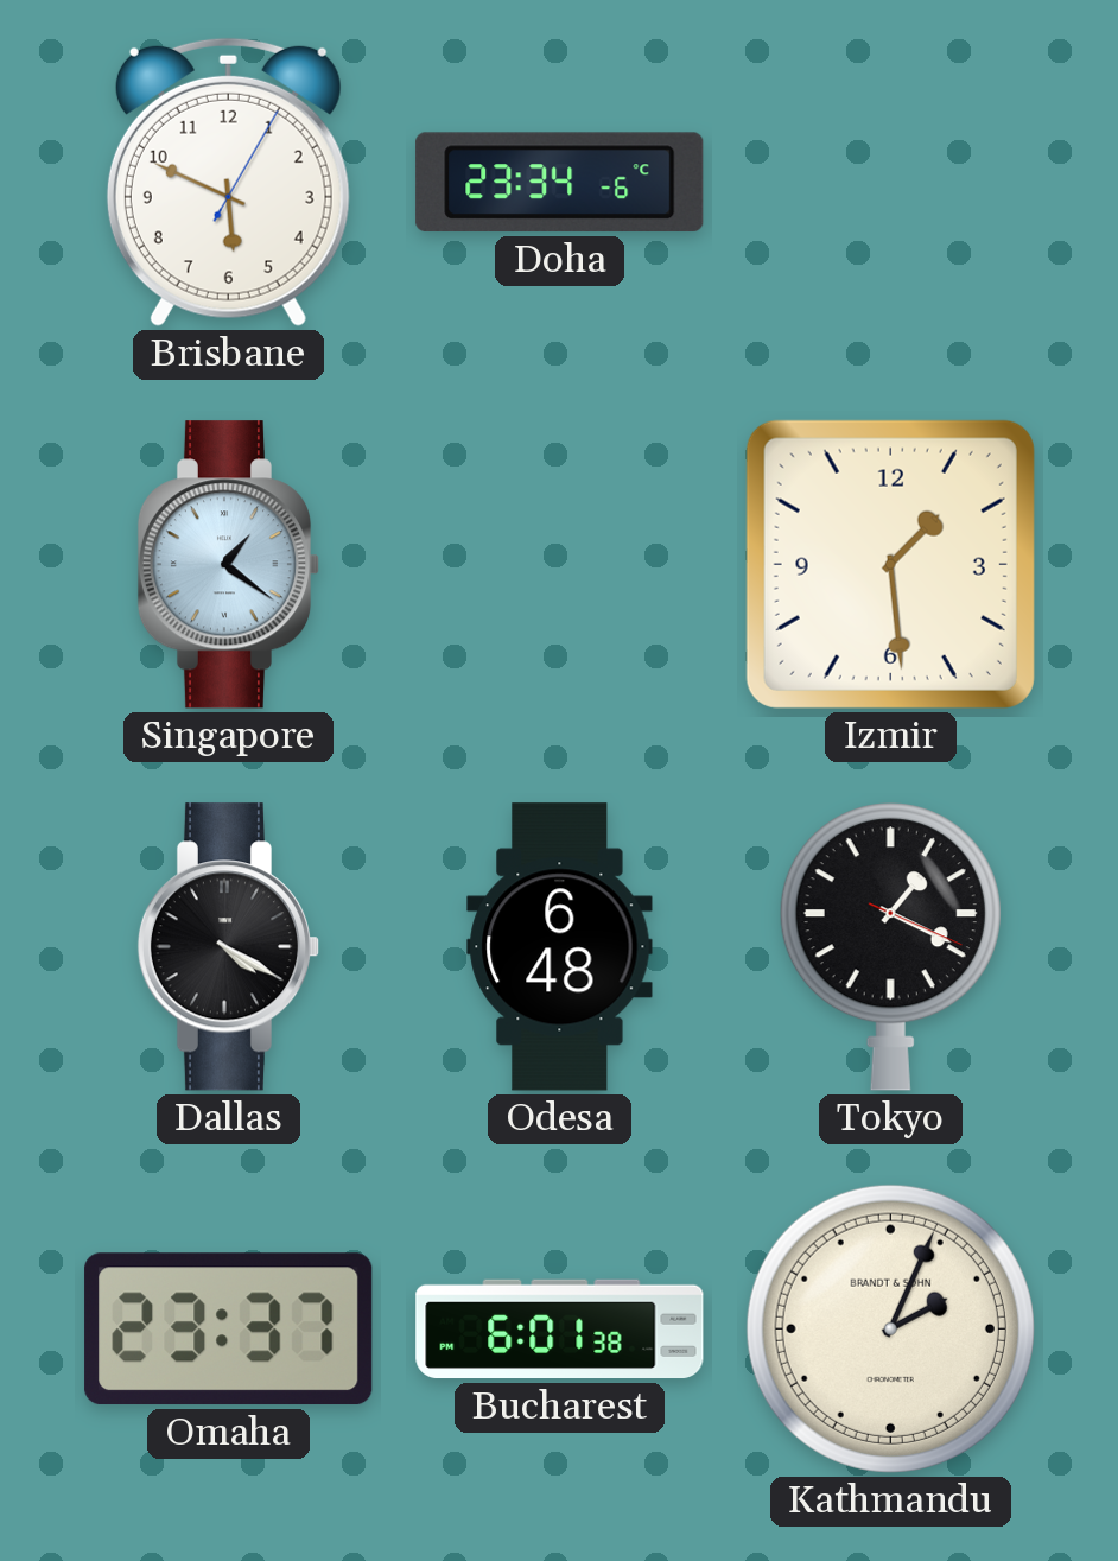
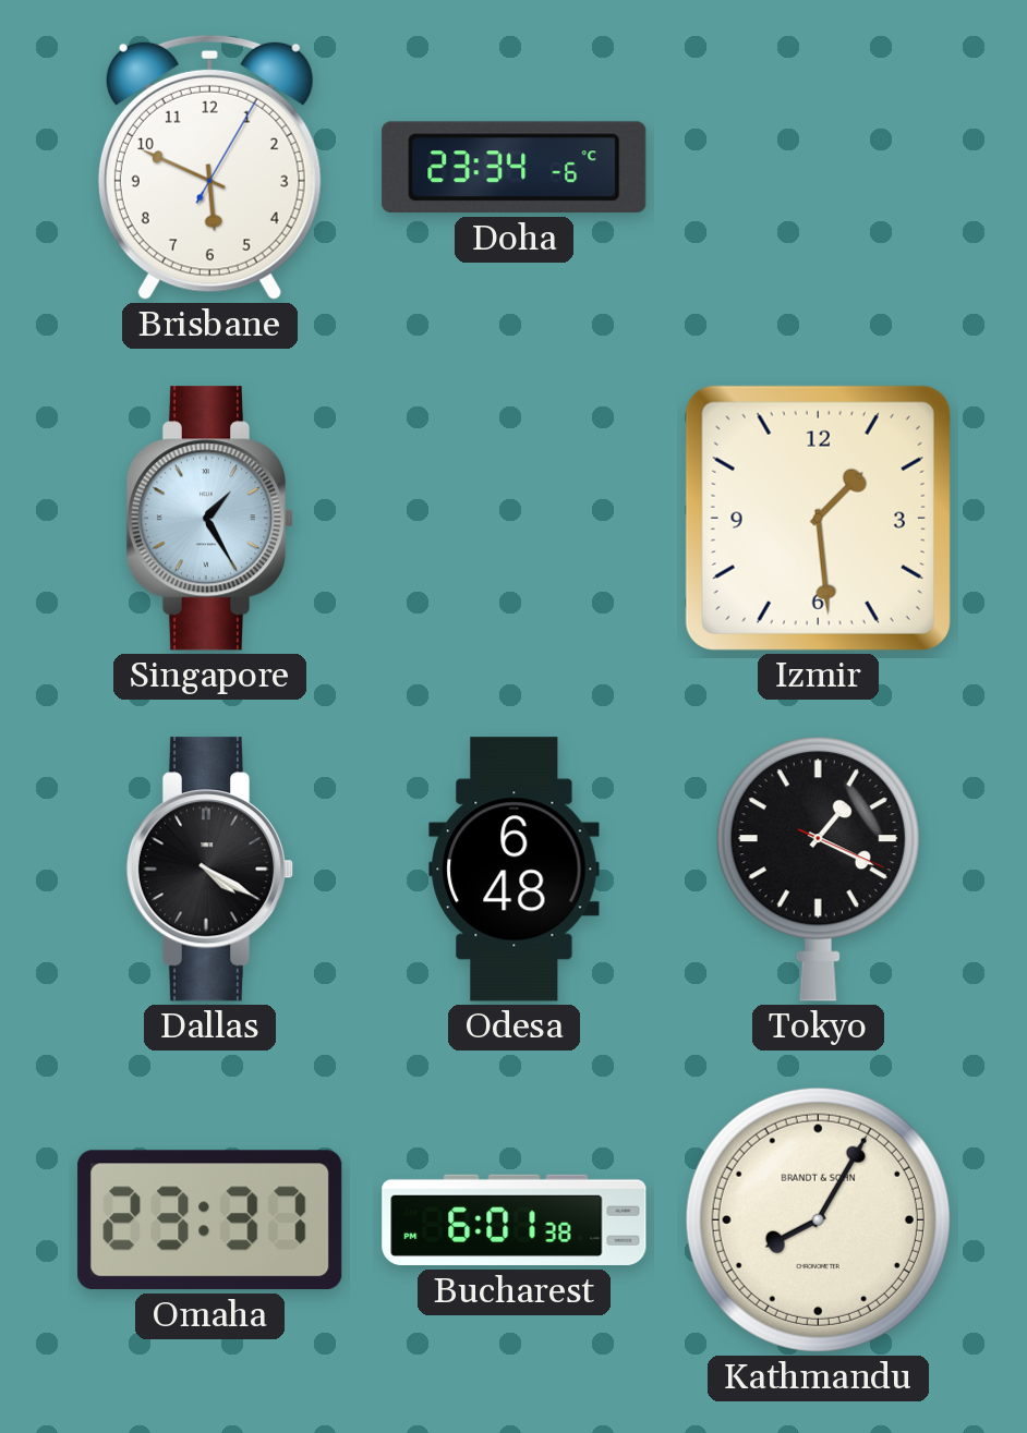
Singapore: 1:21 -> 1:25
Kathmandu: 2:04 -> 8:05
